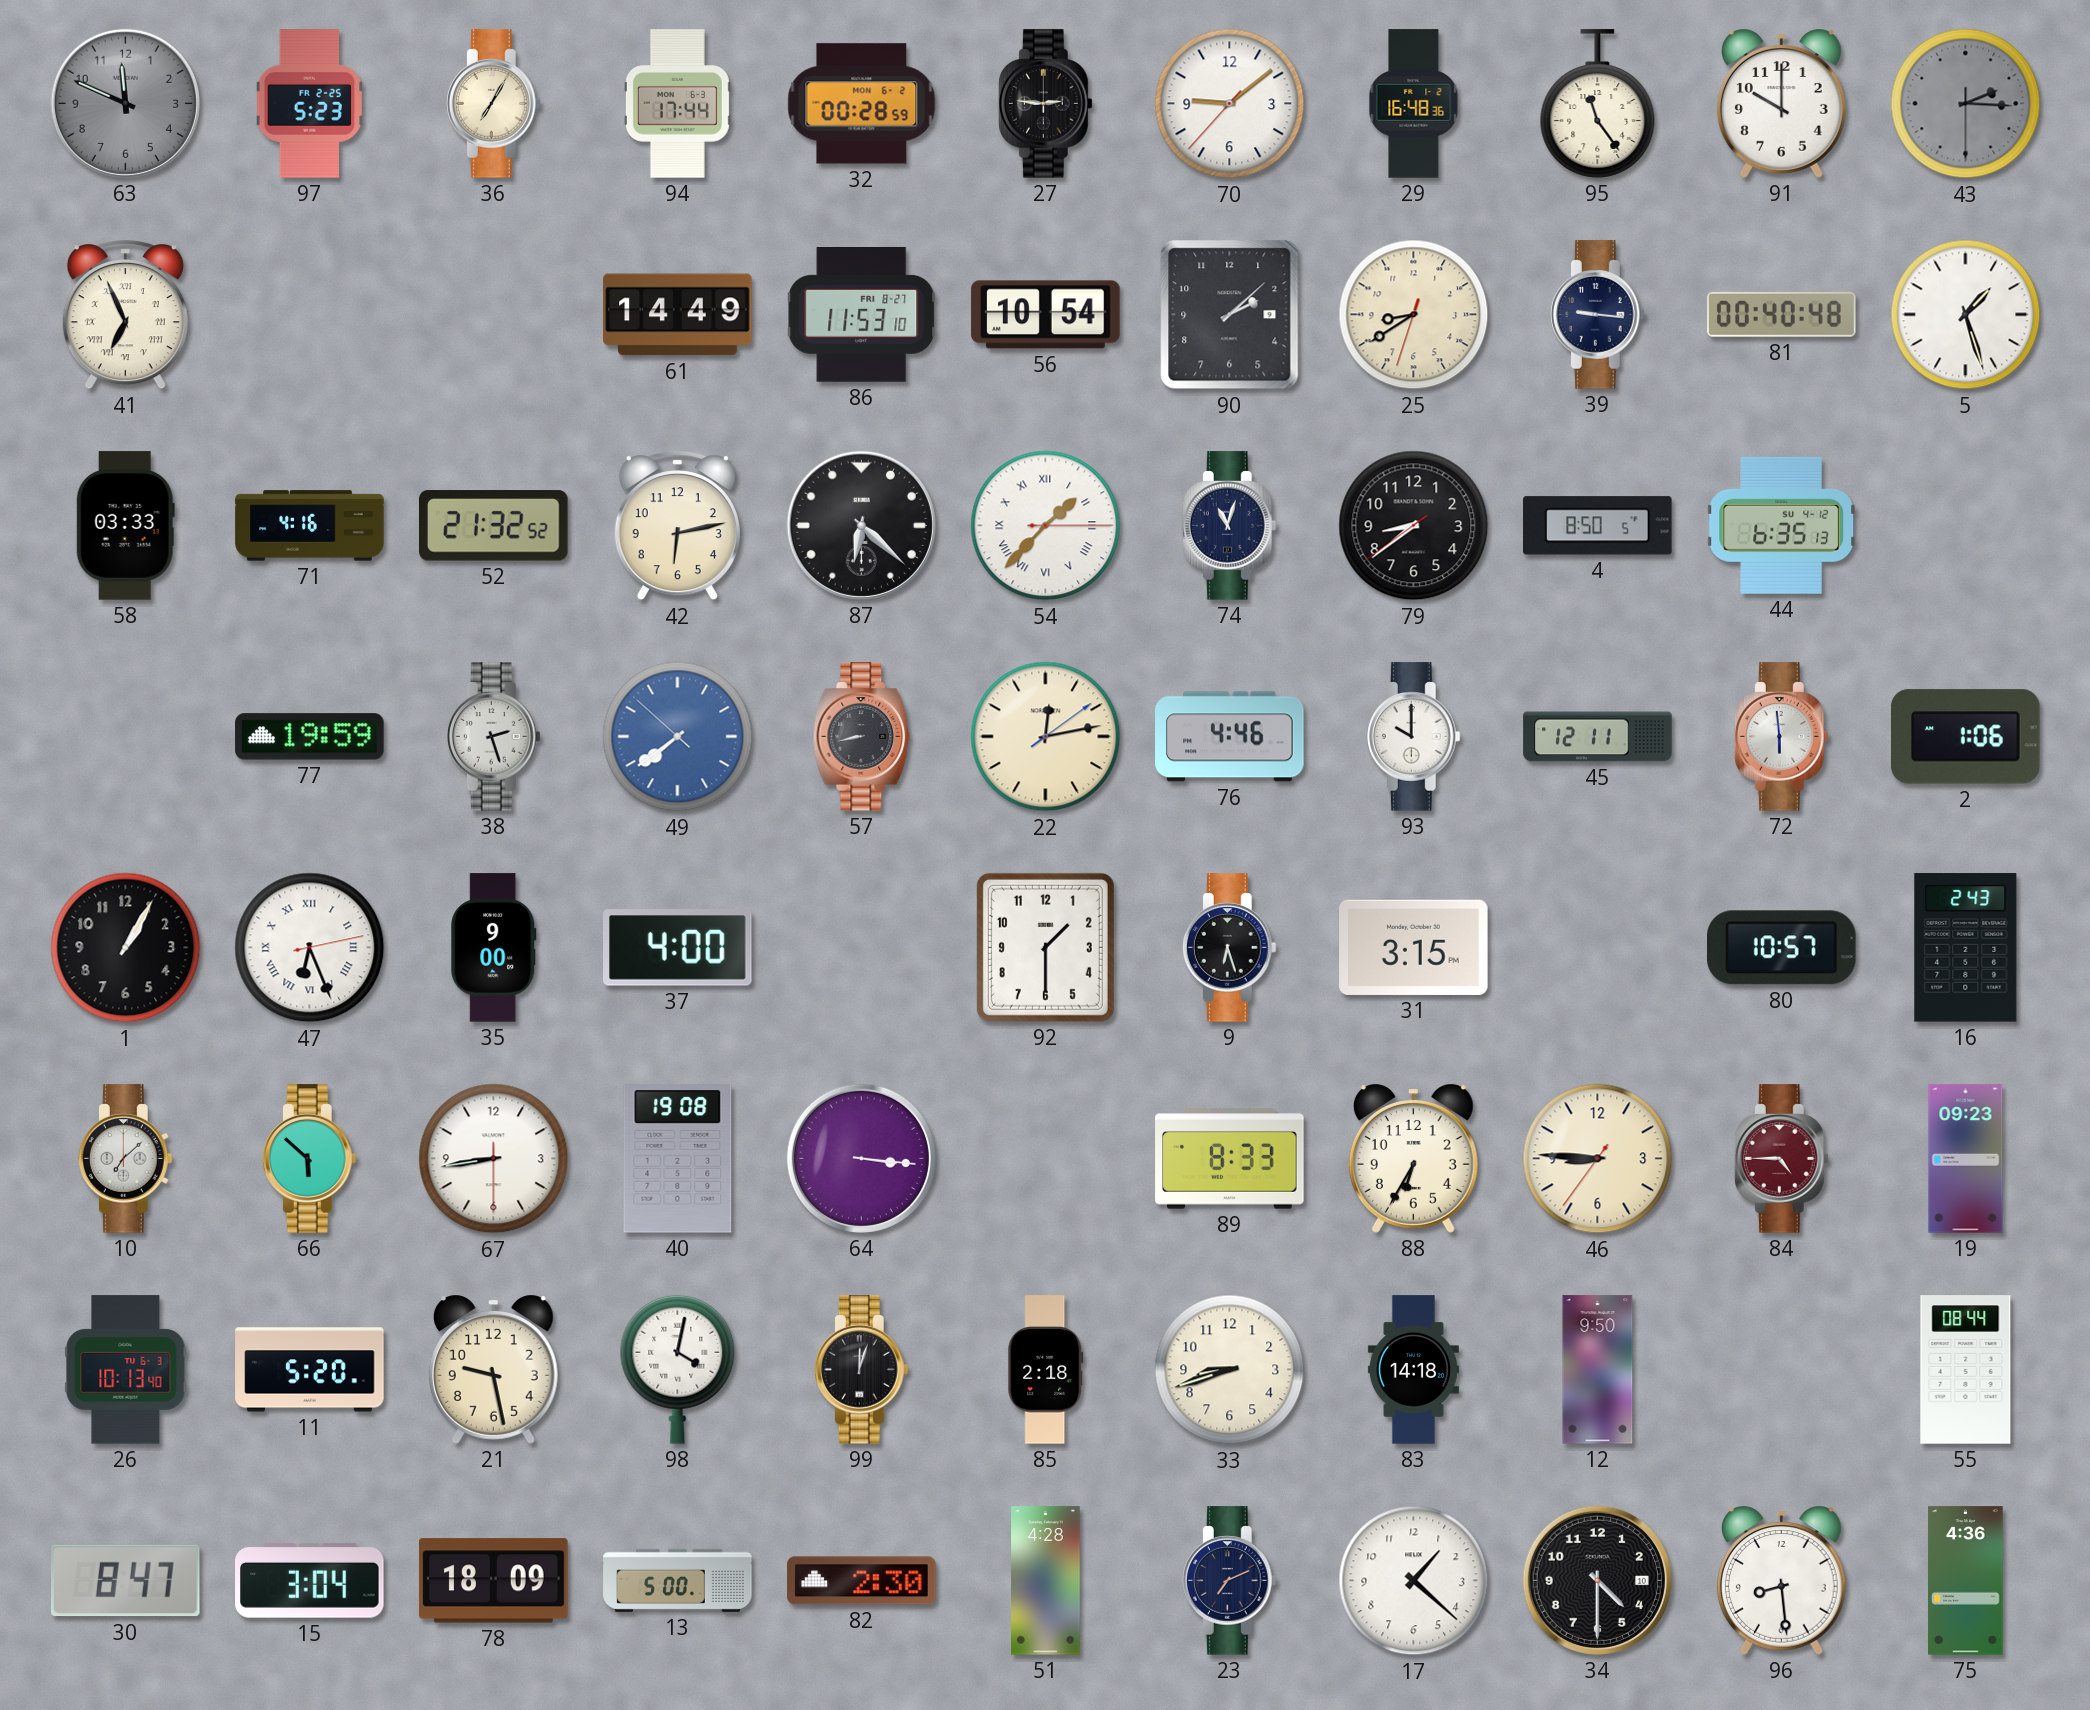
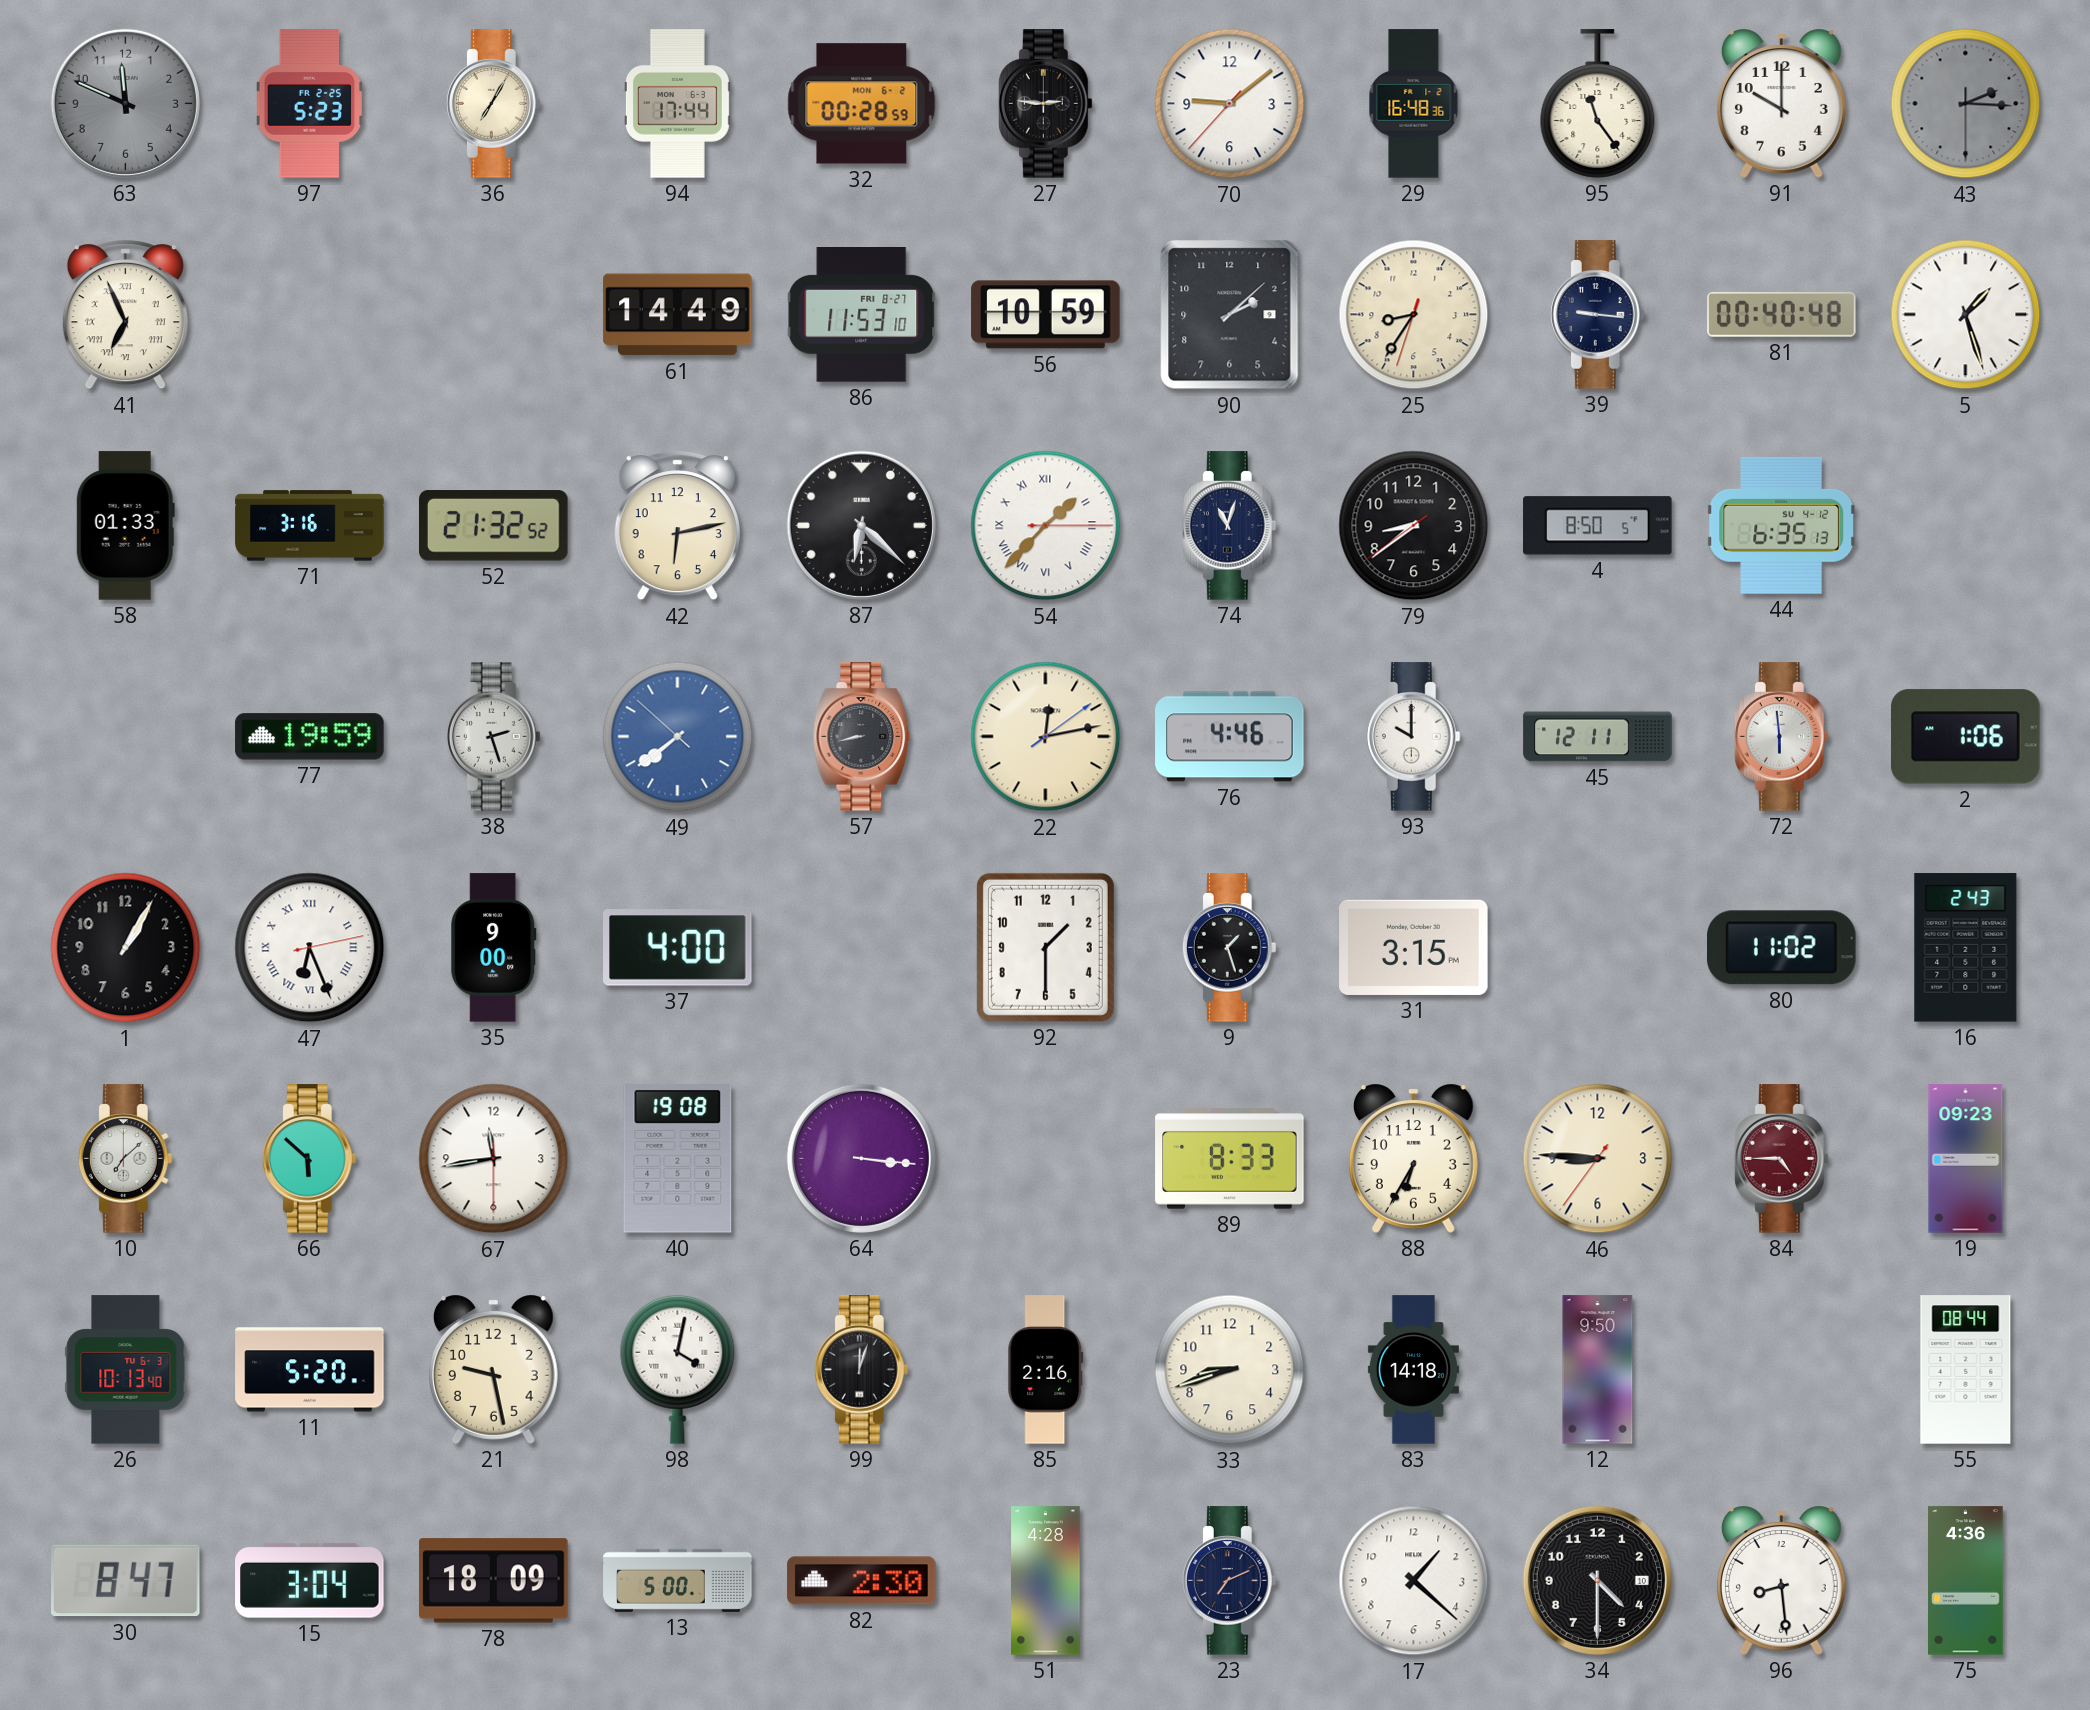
56: 10:54 -> 10:59
25: 8:39 -> 8:35
58: 03:33 -> 01:33
71: 4:16 -> 3:16
9: 6:27 -> 1:27
80: 10:57 -> 11:02
67: 8:43 -> 11:43
85: 2:18 -> 2:16
